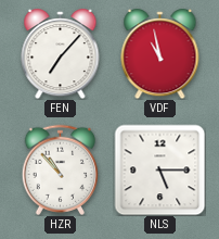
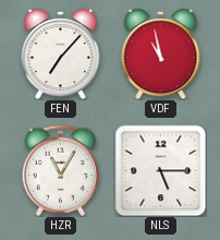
HZR: 10:53 -> 11:05
